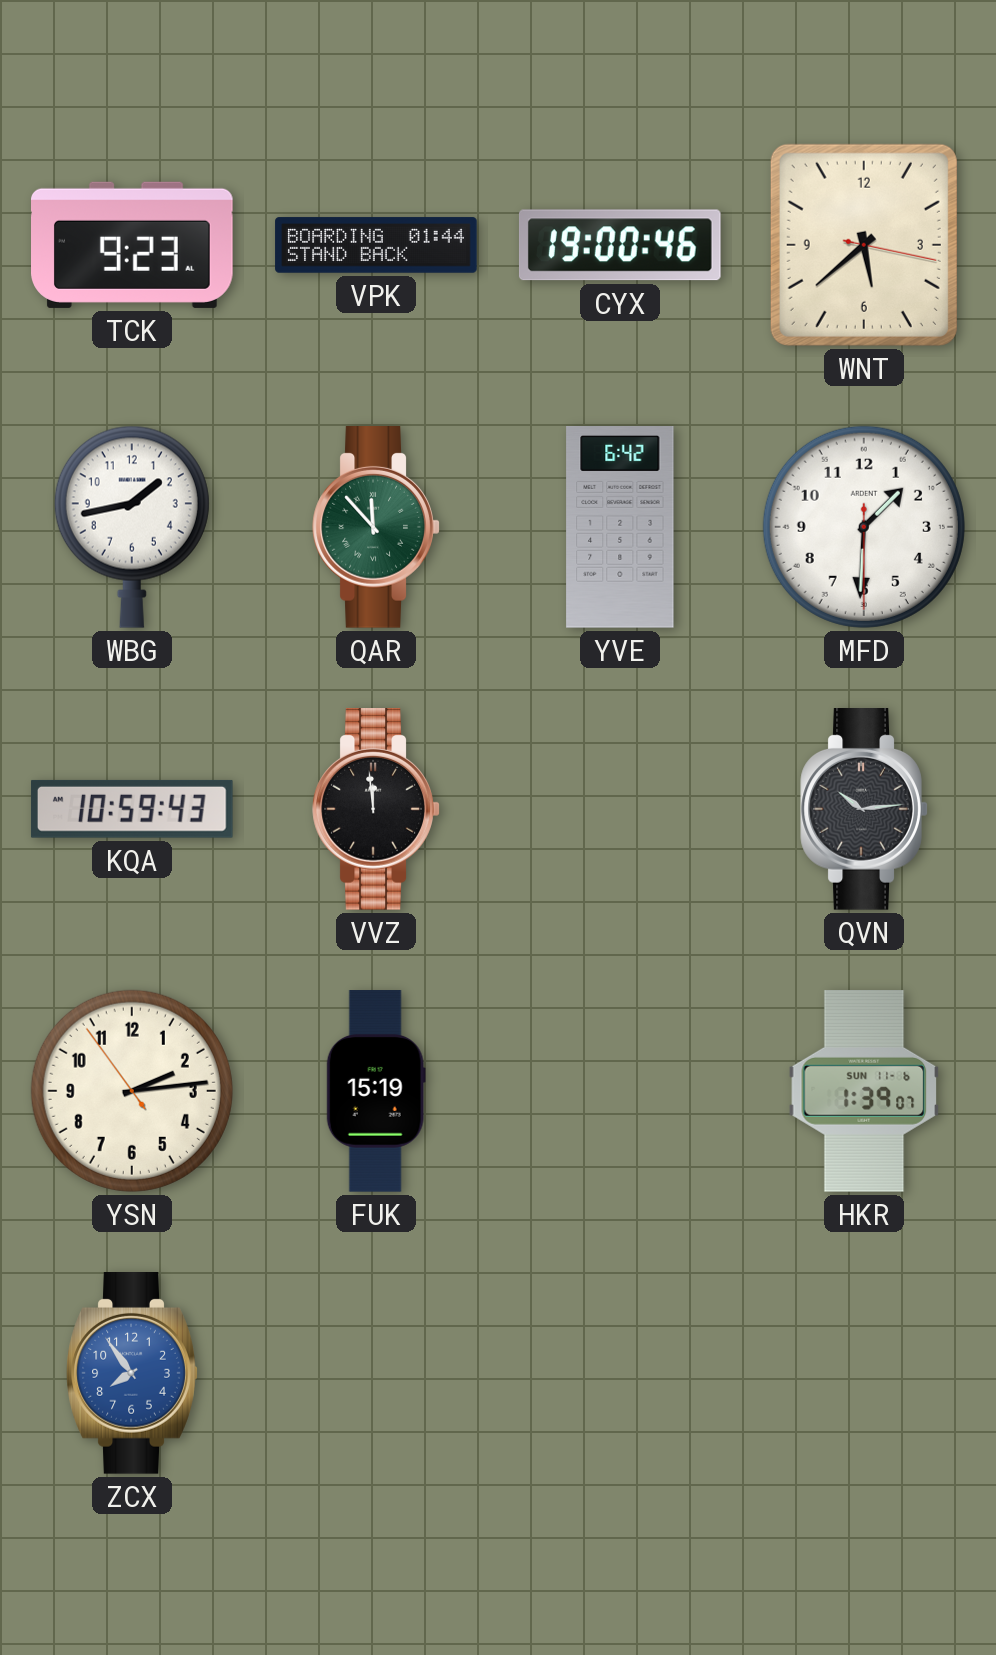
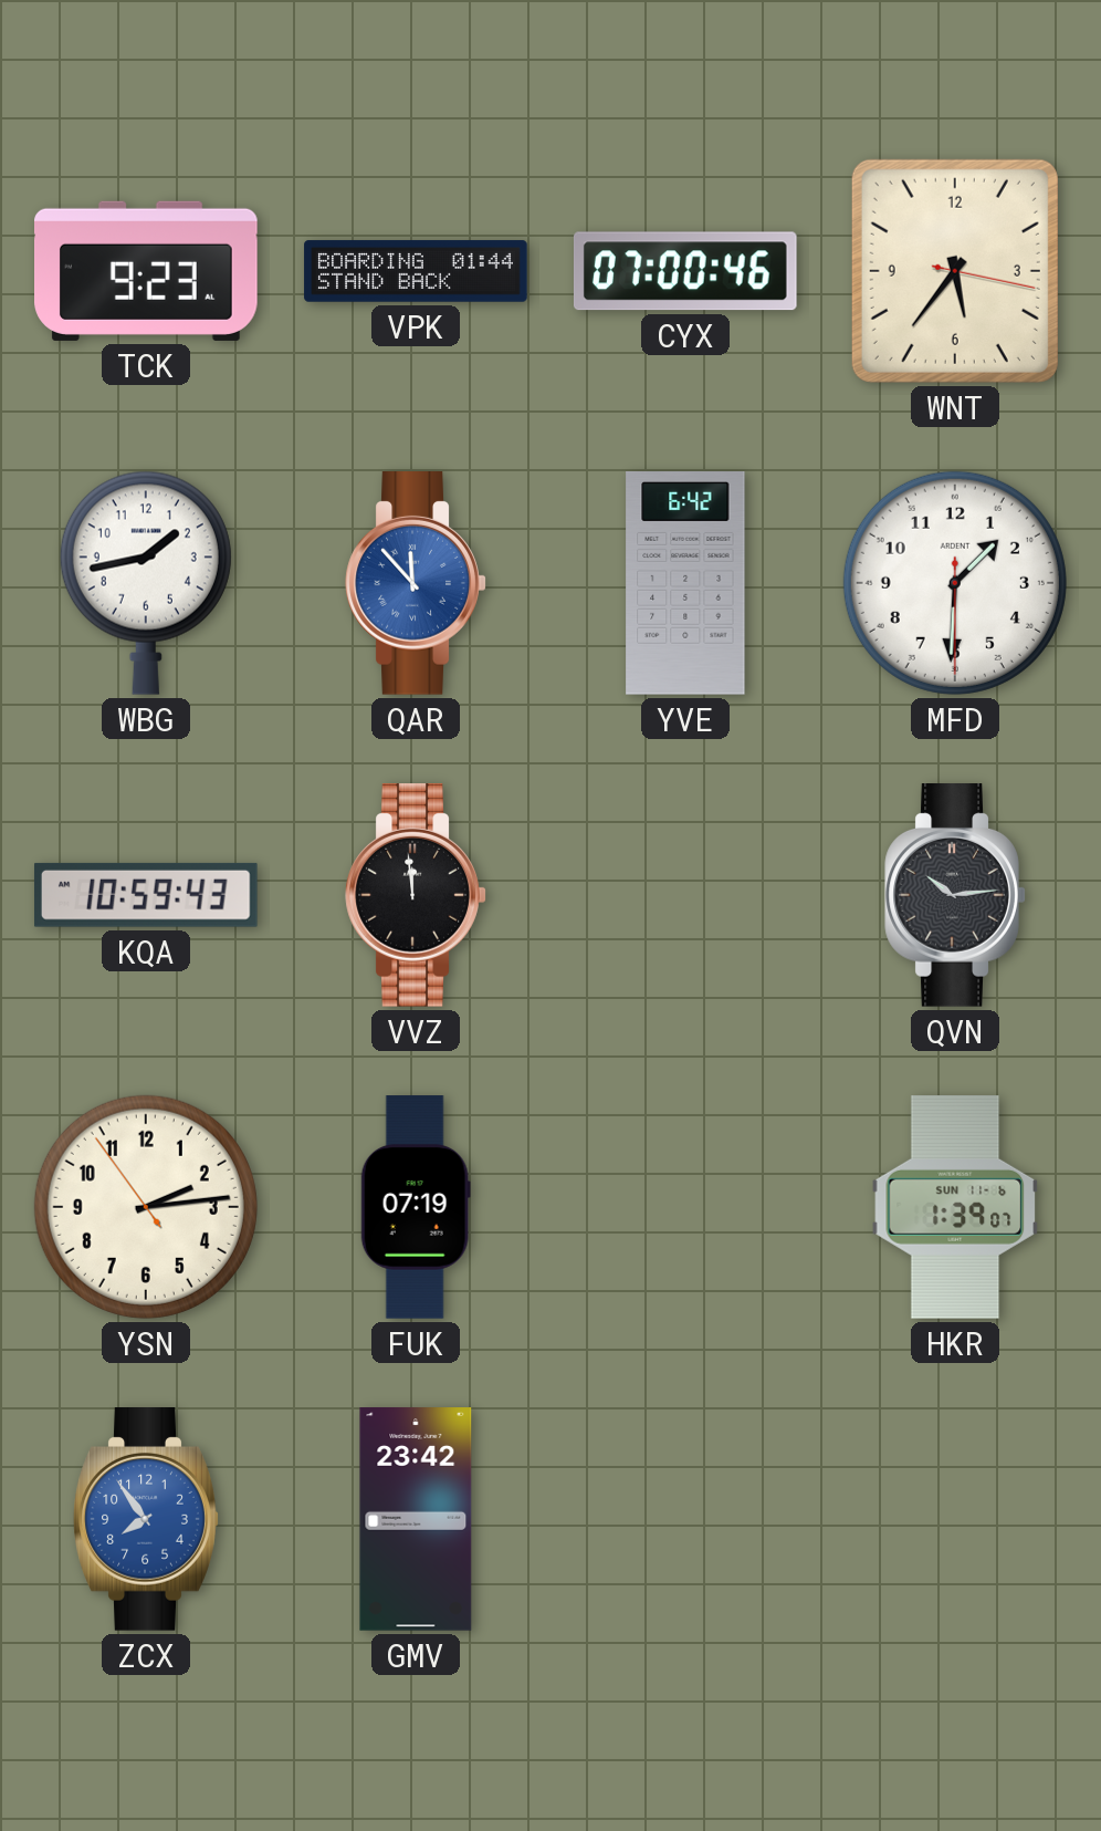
CYX: 19:00 -> 07:00
WNT: 5:38 -> 5:36
QAR dial: green -> blue
FUK: 15:19 -> 07:19
GMV: none -> 23:42
